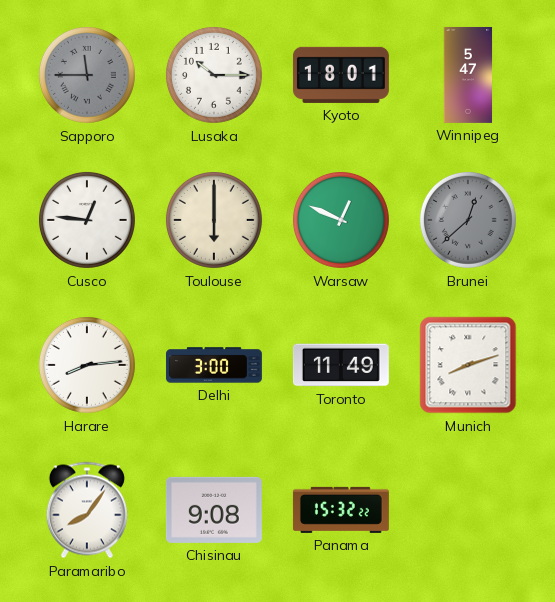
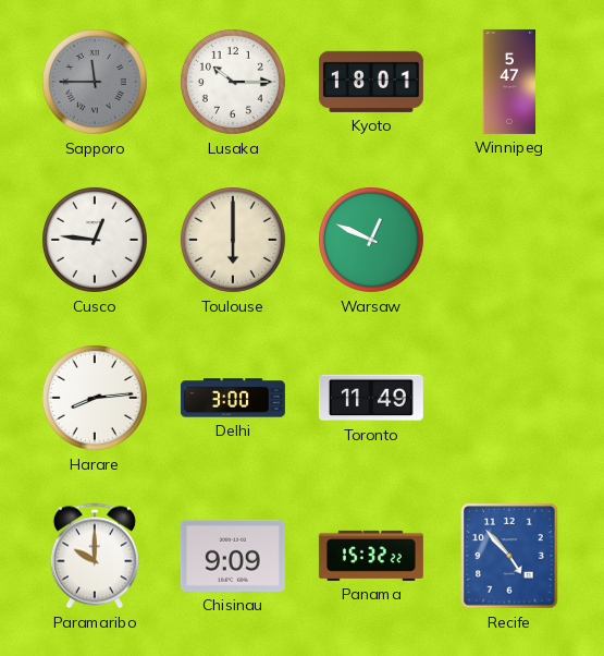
Brunei: 12:38 -> none
Munich: 8:12 -> none
Paramaribo: 8:06 -> 10:00
Chisinau: 9:08 -> 9:09
Recife: none -> 4:53
